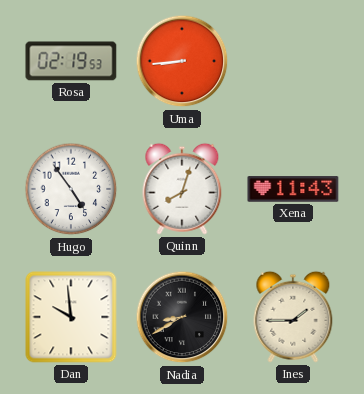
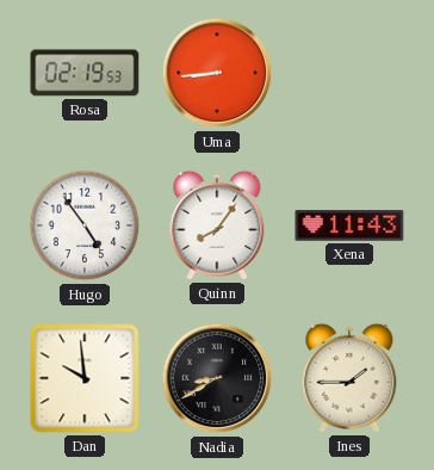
Quinn: 8:03 -> 8:06
